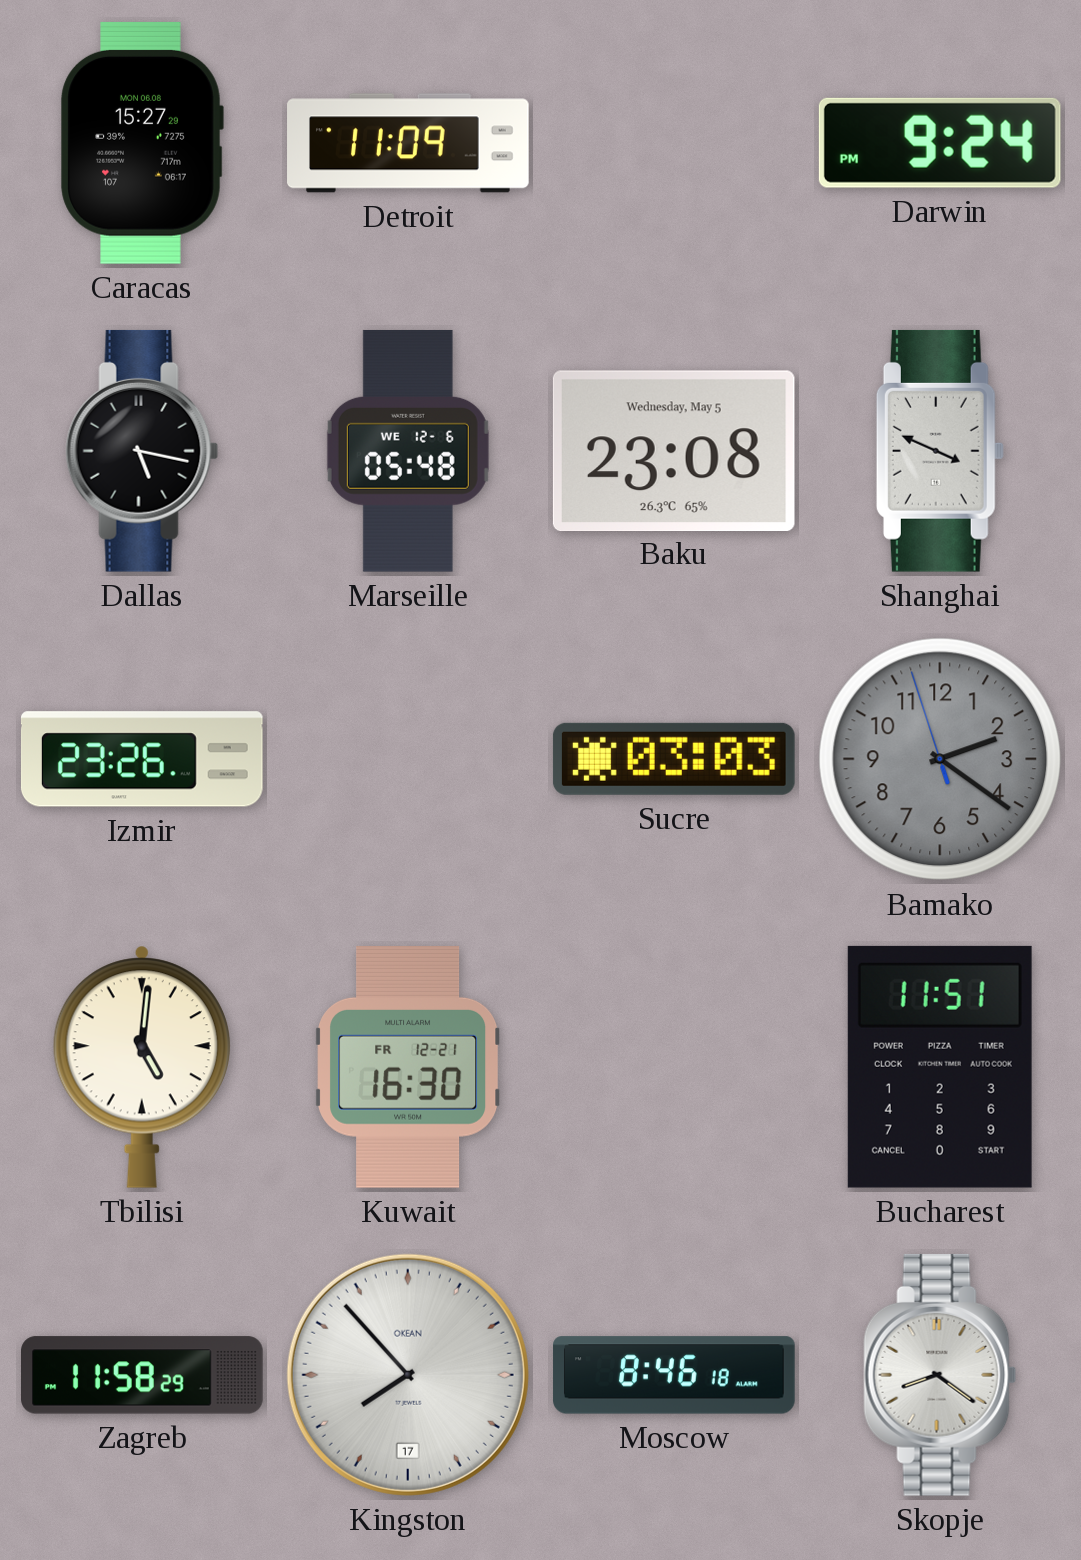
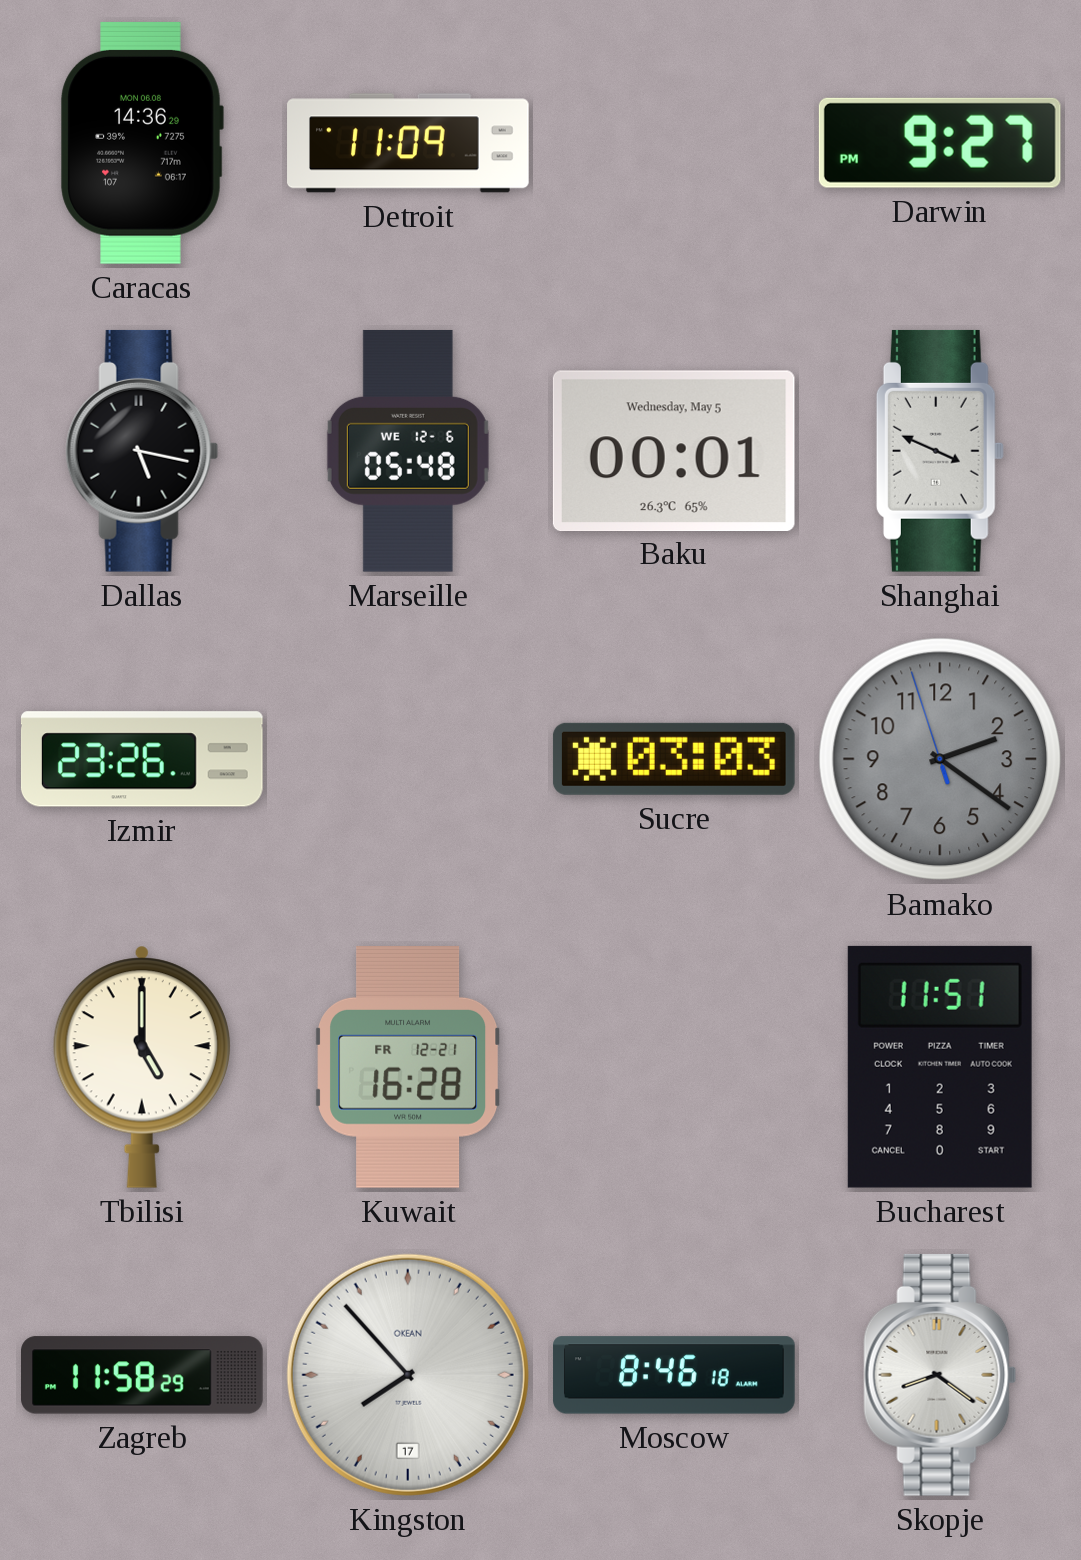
Caracas: 15:27 -> 14:36
Darwin: 9:24 -> 9:27
Baku: 23:08 -> 00:01
Tbilisi: 5:01 -> 5:00
Kuwait: 16:30 -> 16:28
